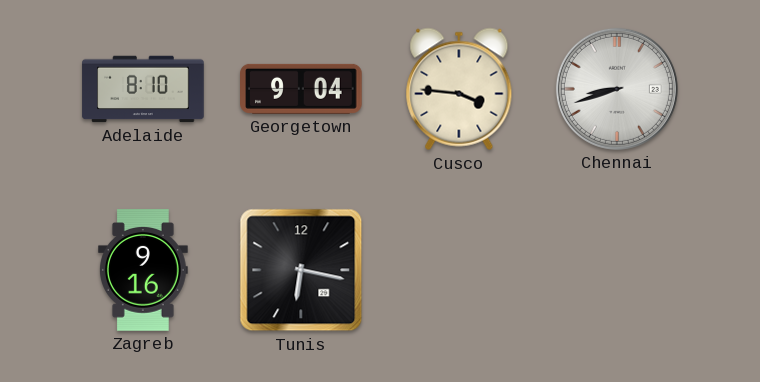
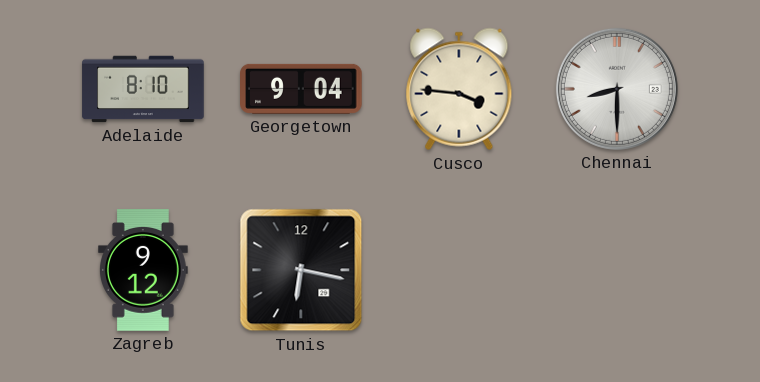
Chennai: 8:42 -> 8:30
Zagreb: 9:16 -> 9:12
